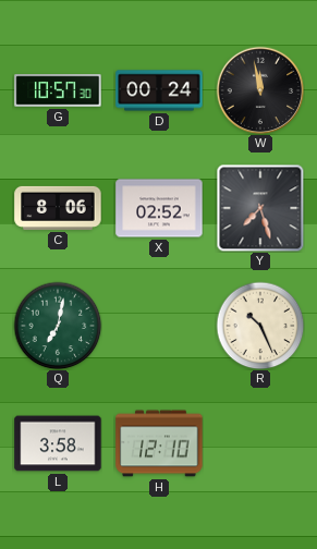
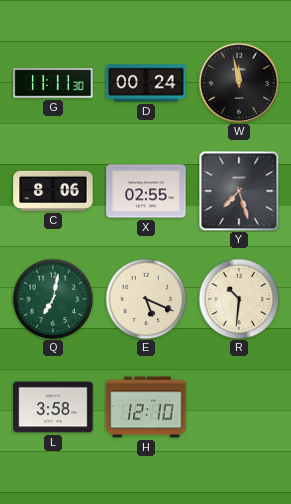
G: 10:57 -> 11:11
X: 02:52 -> 02:55
E: none -> 5:19
R: 10:26 -> 10:31
